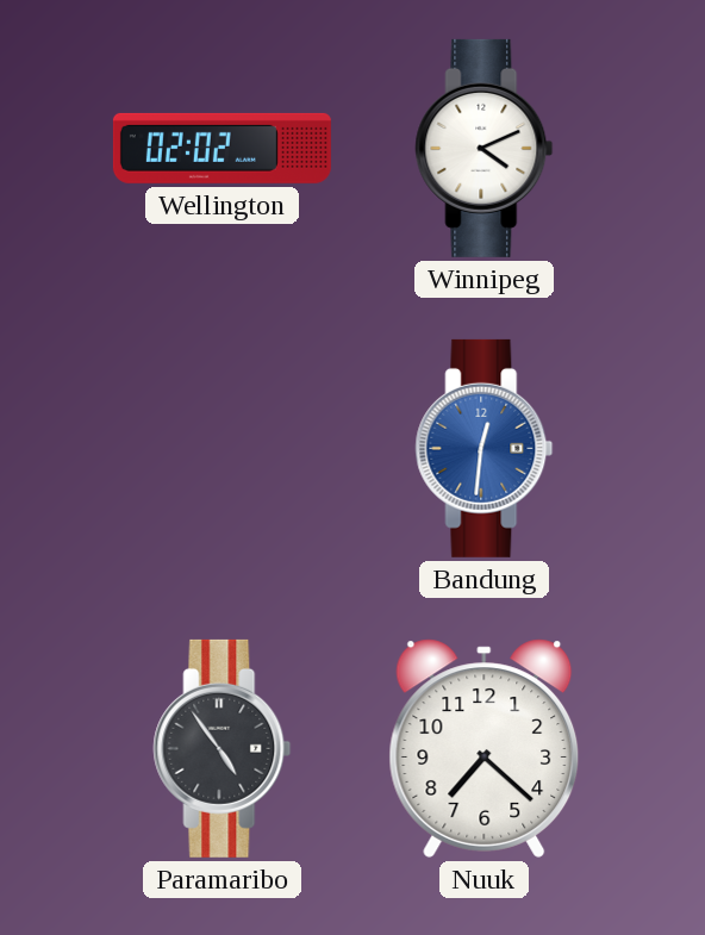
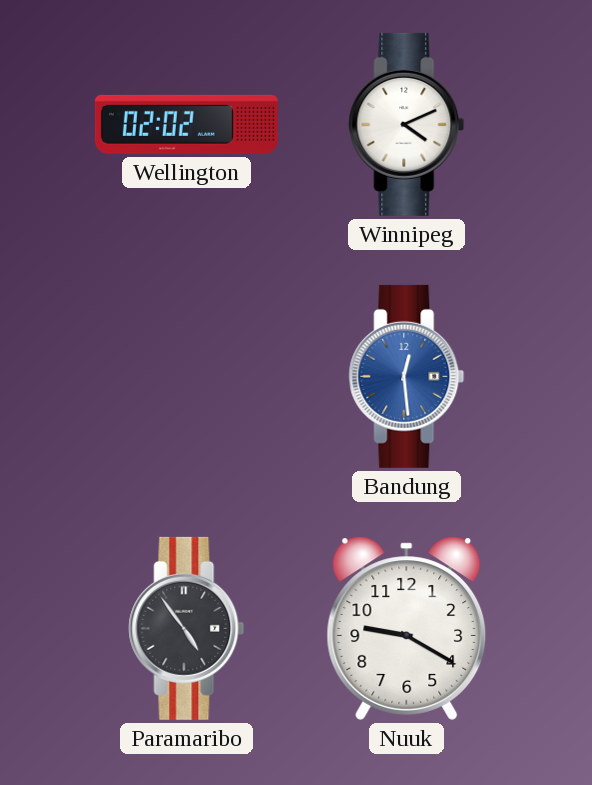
Bandung: 12:31 -> 12:29
Nuuk: 7:22 -> 9:20
